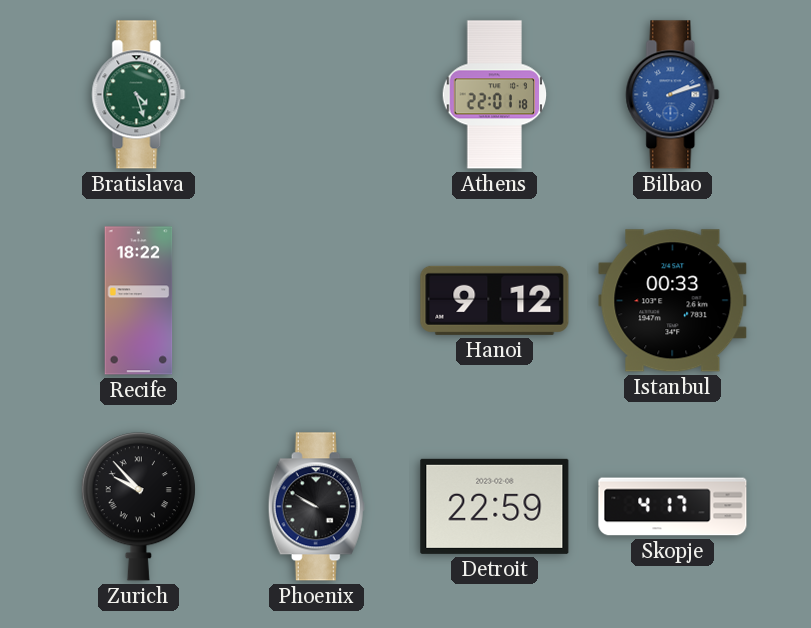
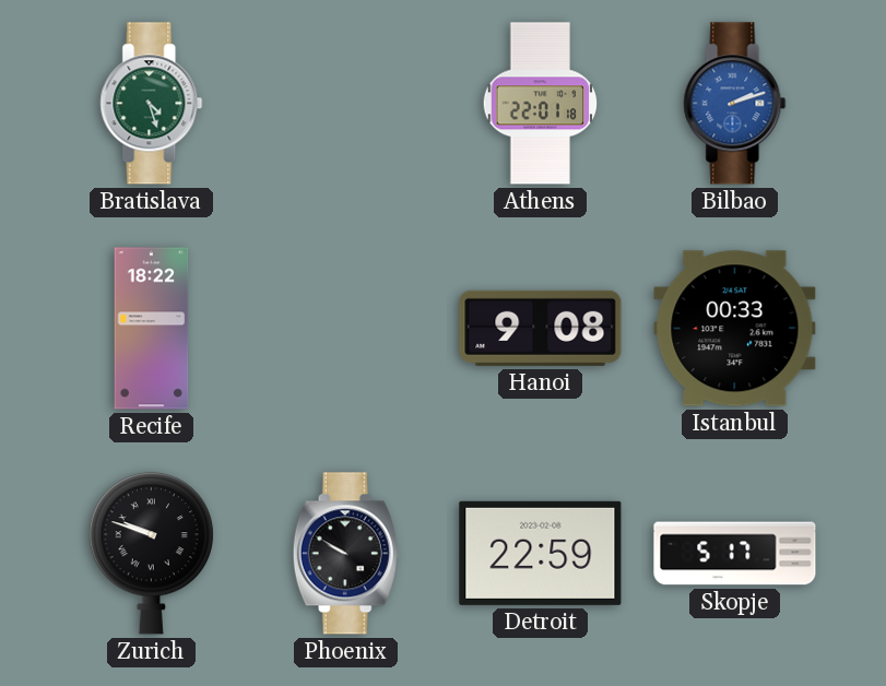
Hanoi: 9:12 -> 9:08
Zurich: 9:53 -> 9:48
Skopje: 4:17 -> 5:17
